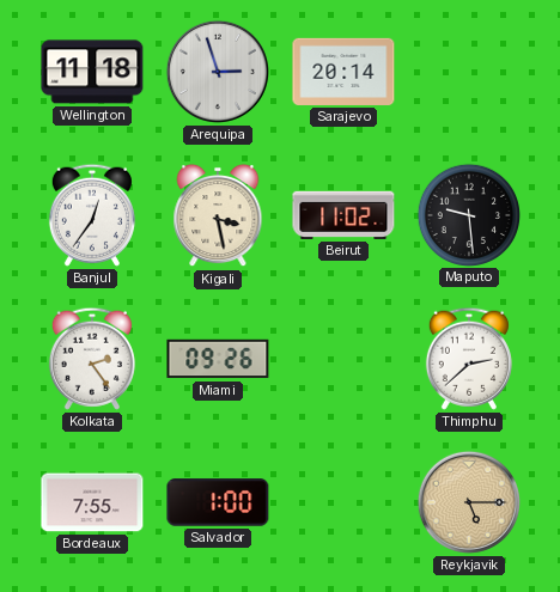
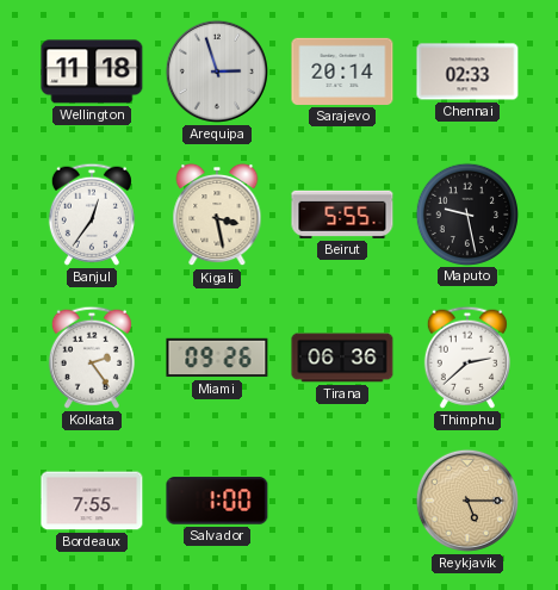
Chennai: none -> 02:33
Beirut: 11:02 -> 5:55
Maputo: 9:29 -> 9:28
Tirana: none -> 06:36
